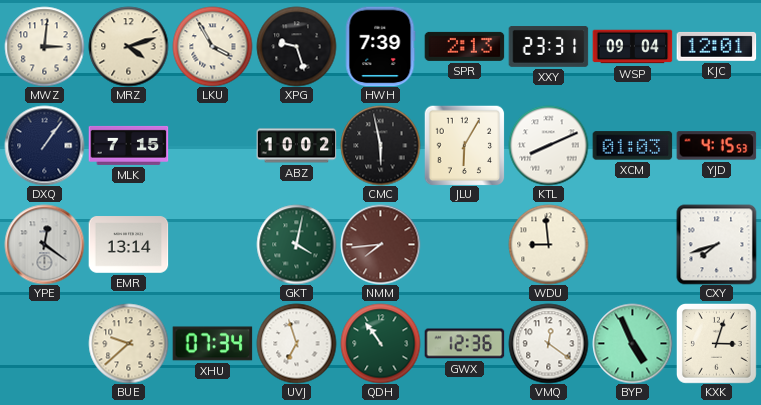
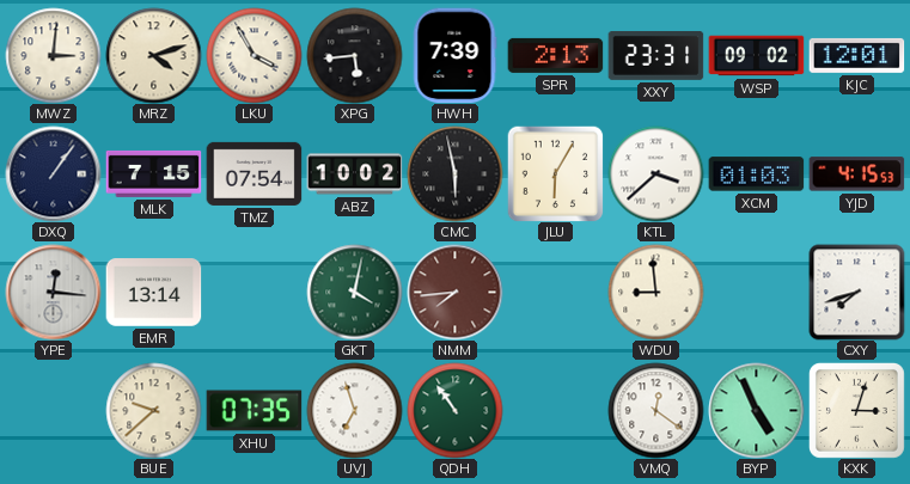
XPG: 9:27 -> 5:44
WSP: 09:04 -> 09:02
TMZ: none -> 07:54
KTL: 8:11 -> 3:38
YPE: 12:21 -> 12:16
XHU: 07:34 -> 07:35
GWX: 12:36 -> none
